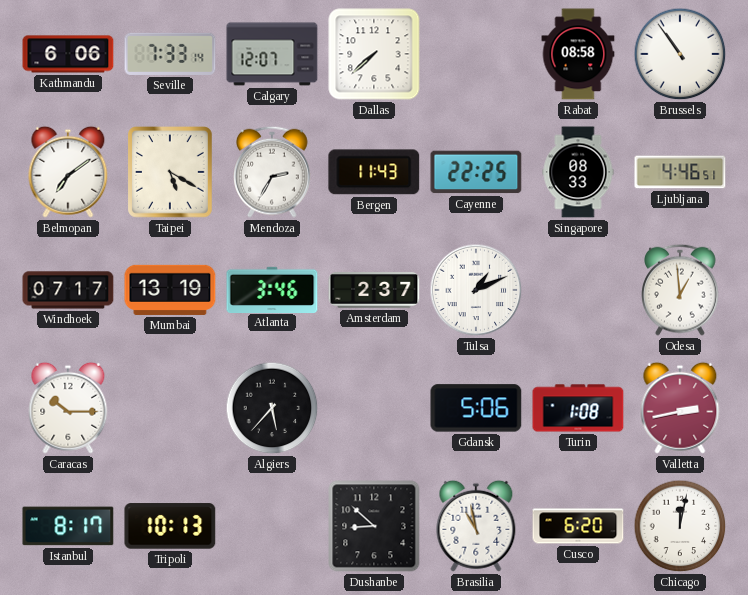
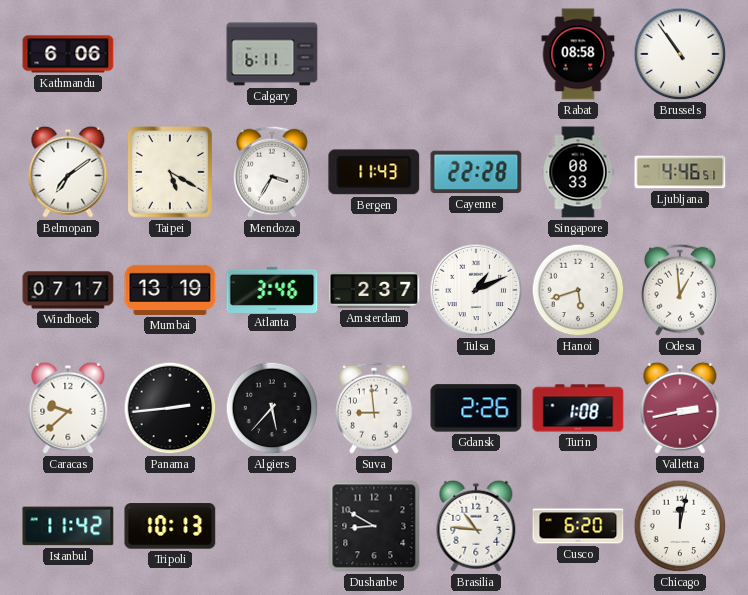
Seville: 7:33 -> none
Calgary: 12:07 -> 6:11
Dallas: 7:38 -> none
Mendoza: 2:35 -> 3:35
Cayenne: 22:25 -> 22:28
Hanoi: none -> 5:42
Caracas: 10:15 -> 9:38
Panama: none -> 2:44
Suva: none -> 8:59
Gdansk: 5:06 -> 2:26
Istanbul: 8:17 -> 11:42
Dushanbe: 8:52 -> 8:50
Brasilia: 10:58 -> 10:46
